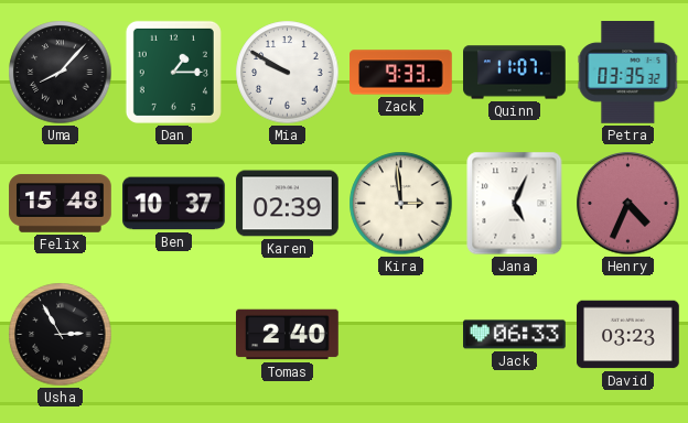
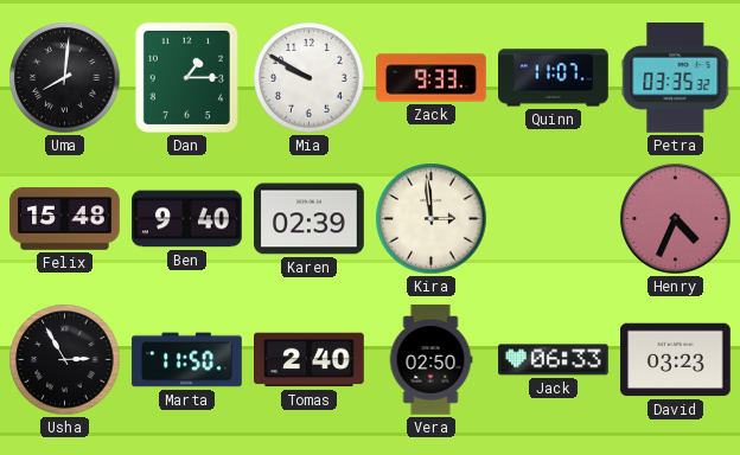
Uma: 8:07 -> 8:01
Ben: 10:37 -> 9:40
Jana: 5:04 -> none
Marta: none -> 11:50
Vera: none -> 02:50
